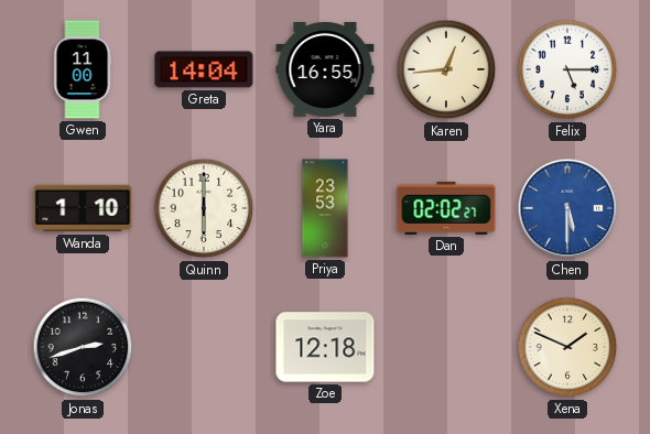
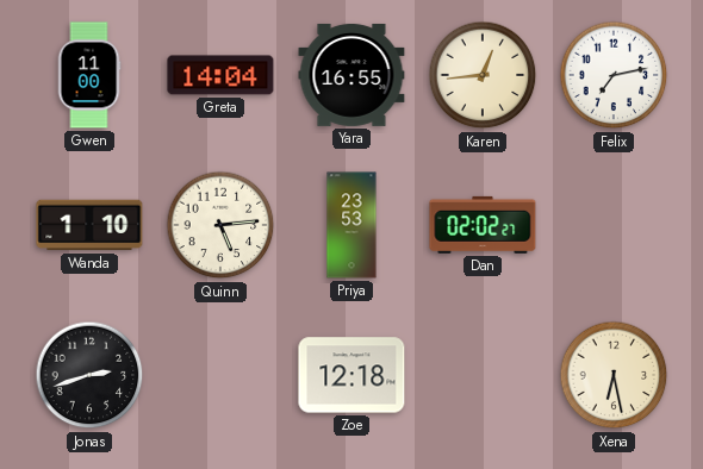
Felix: 5:15 -> 7:13
Quinn: 6:00 -> 5:14
Chen: 5:30 -> none
Xena: 1:49 -> 6:28
